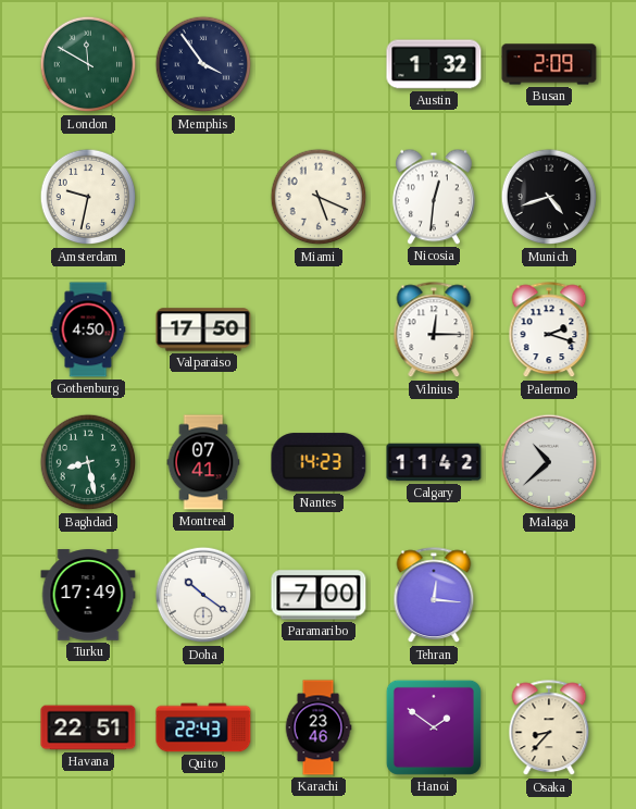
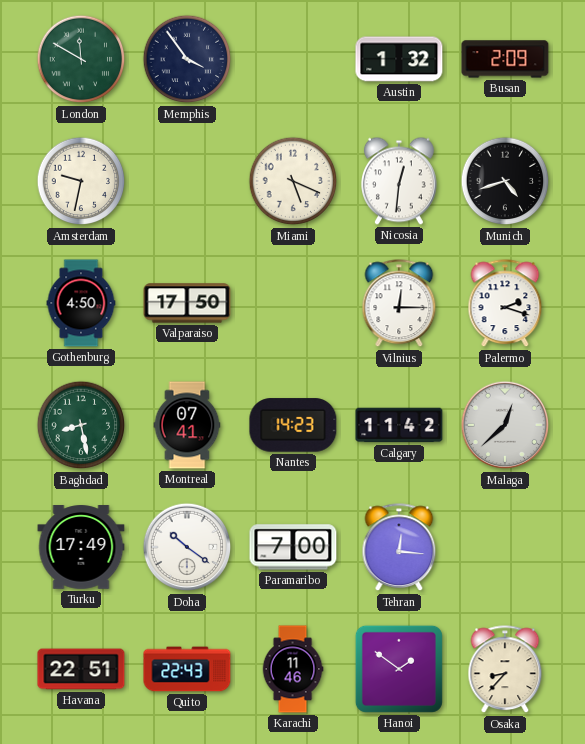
Malaga: 10:38 -> 12:38
Karachi: 23:46 -> 11:46
